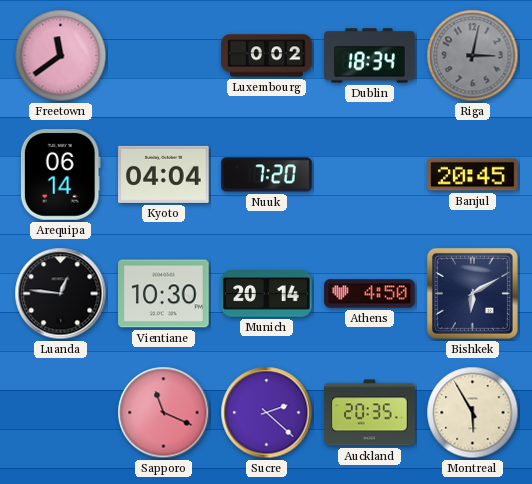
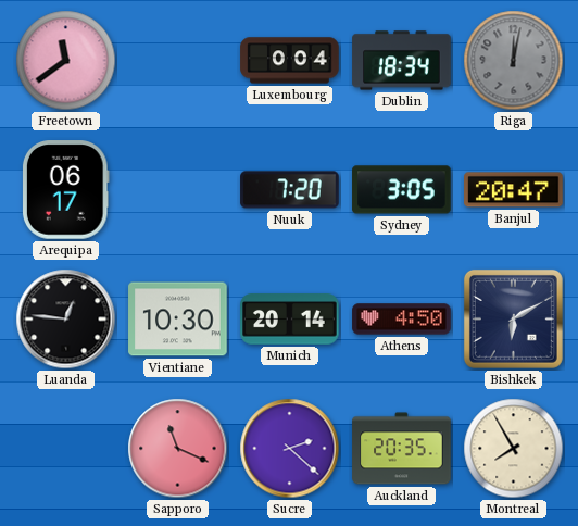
Luxembourg: 0:02 -> 0:04
Riga: 3:02 -> 12:02
Arequipa: 06:14 -> 06:17
Kyoto: 04:04 -> none
Sydney: none -> 3:05
Banjul: 20:45 -> 20:47
Montreal: 5:55 -> 7:55
